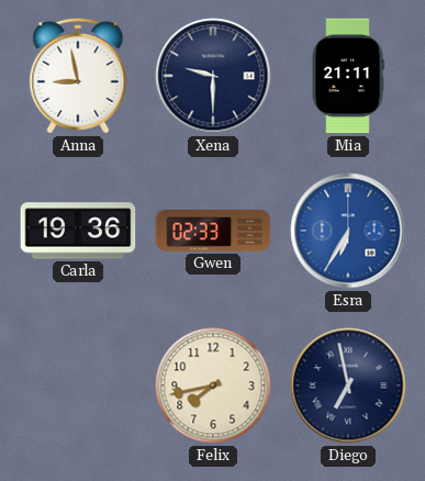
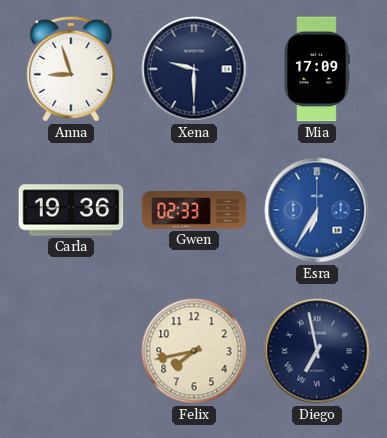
Anna: 8:58 -> 8:57
Mia: 21:11 -> 17:09
